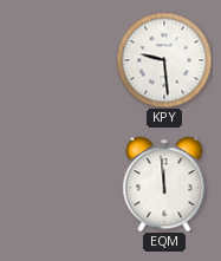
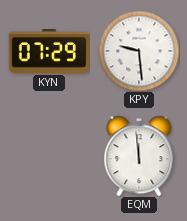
KYN: none -> 07:29
